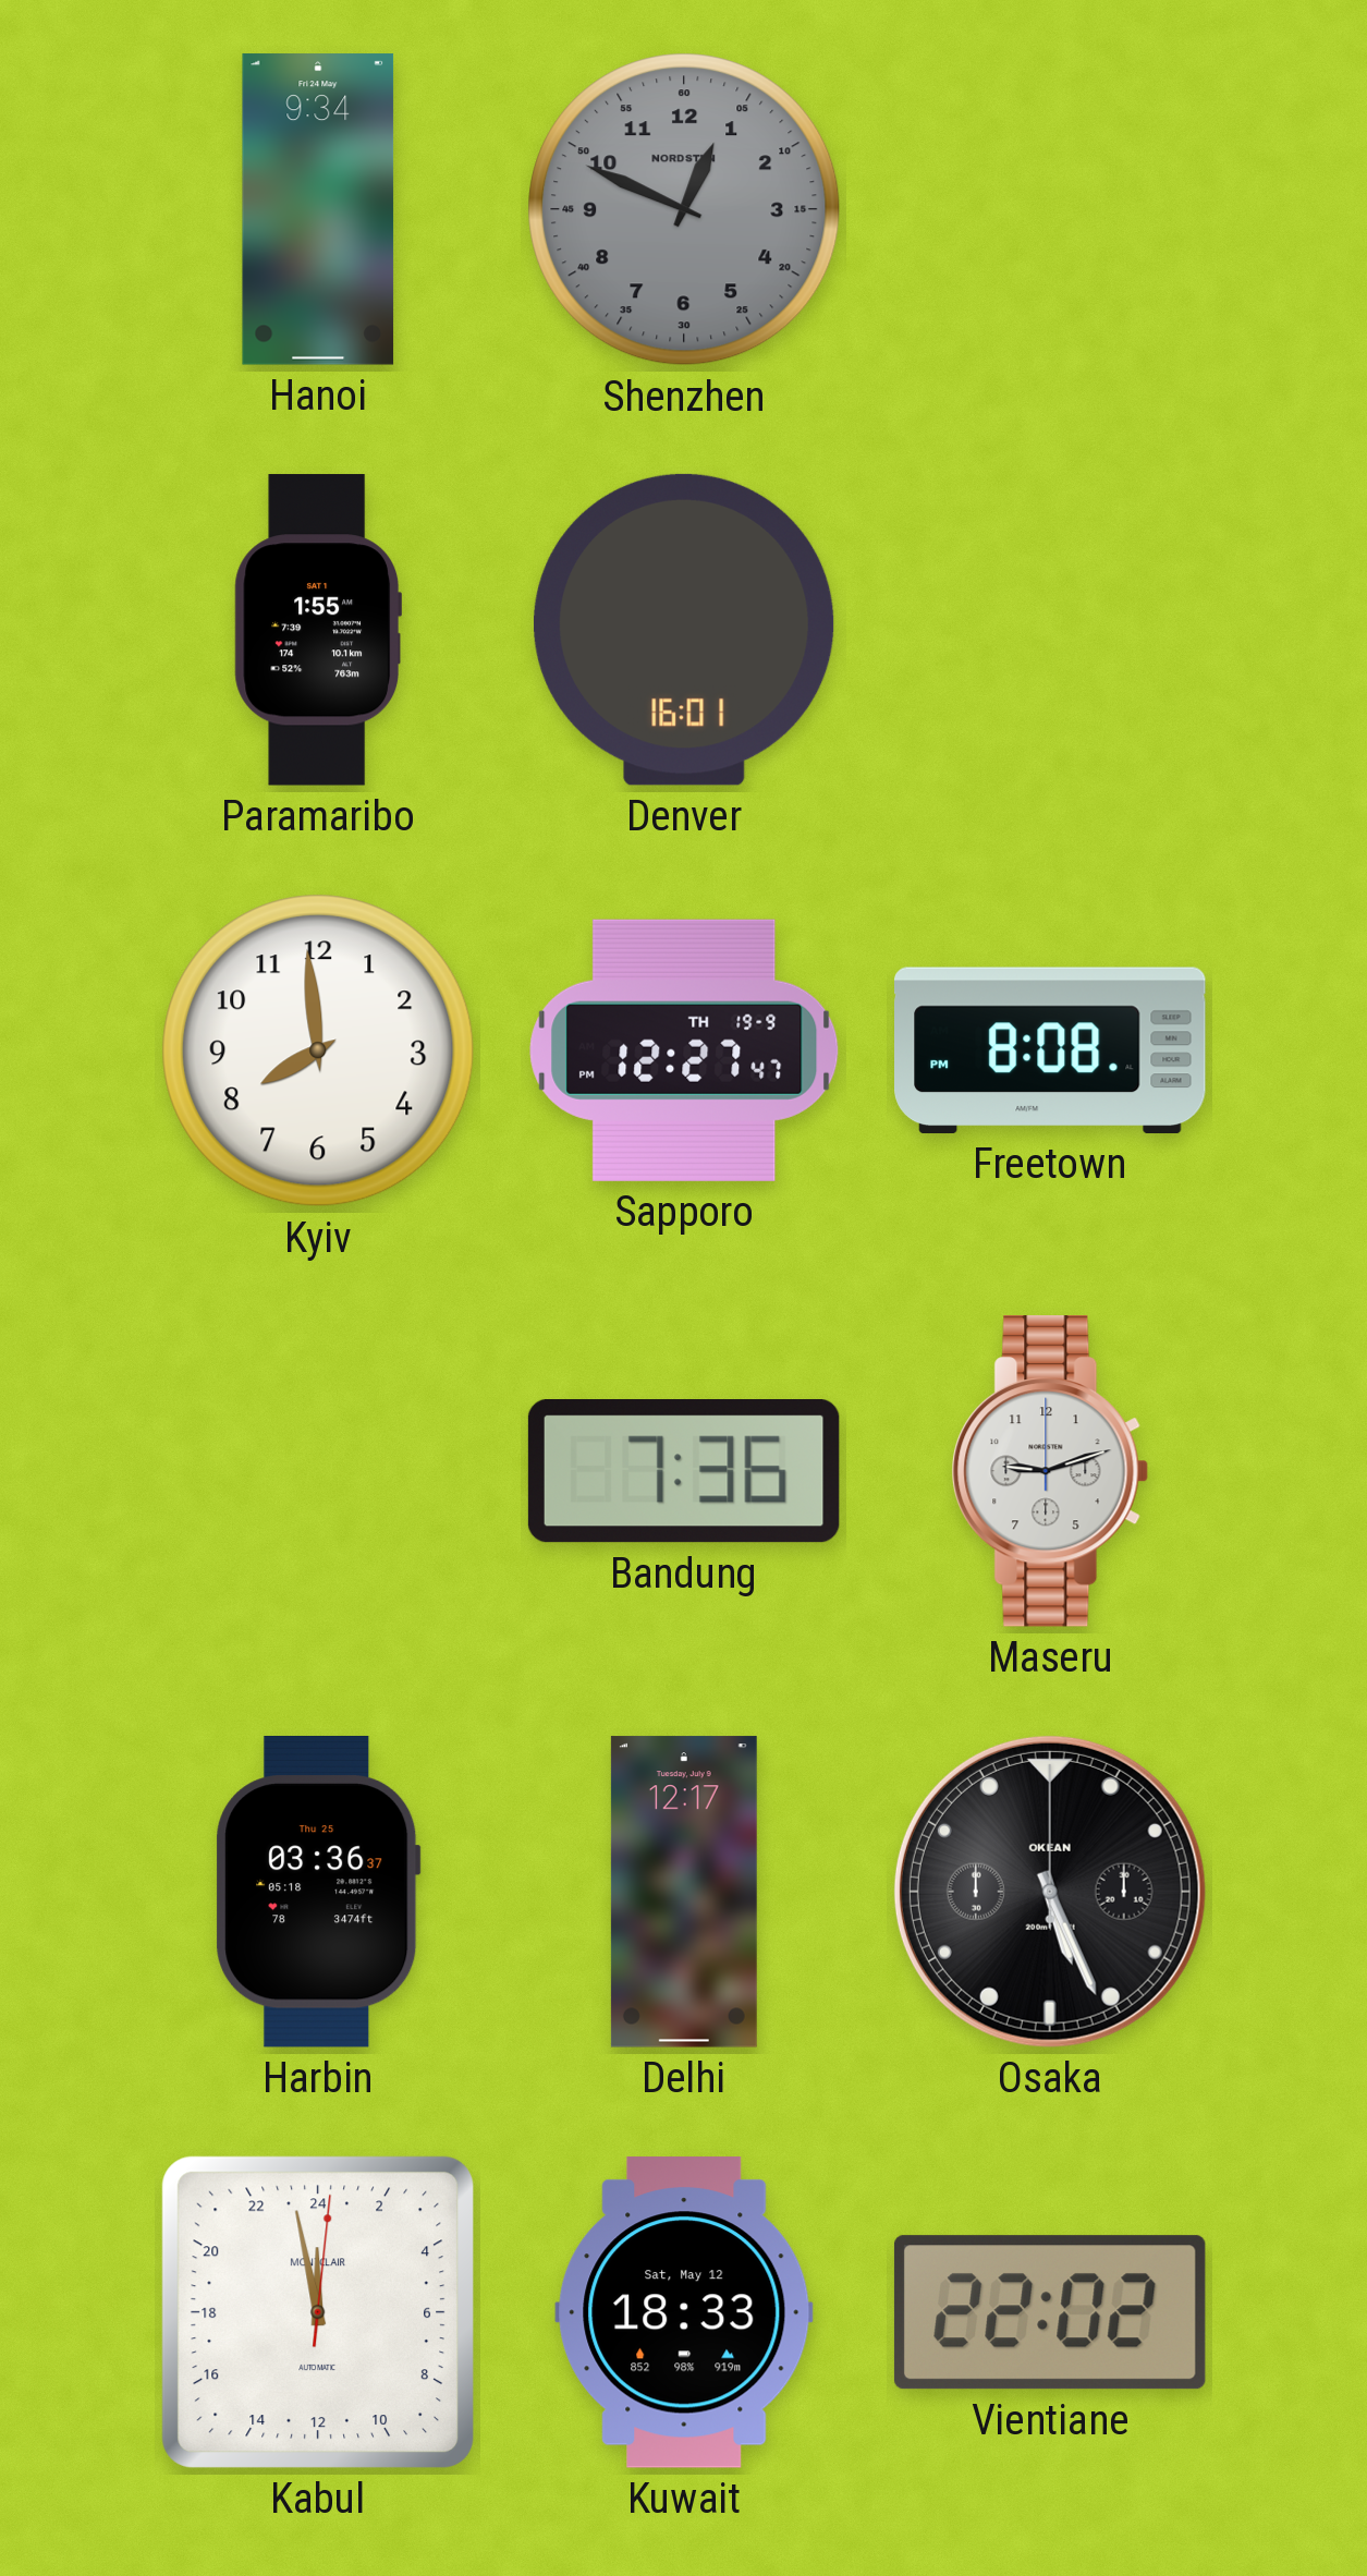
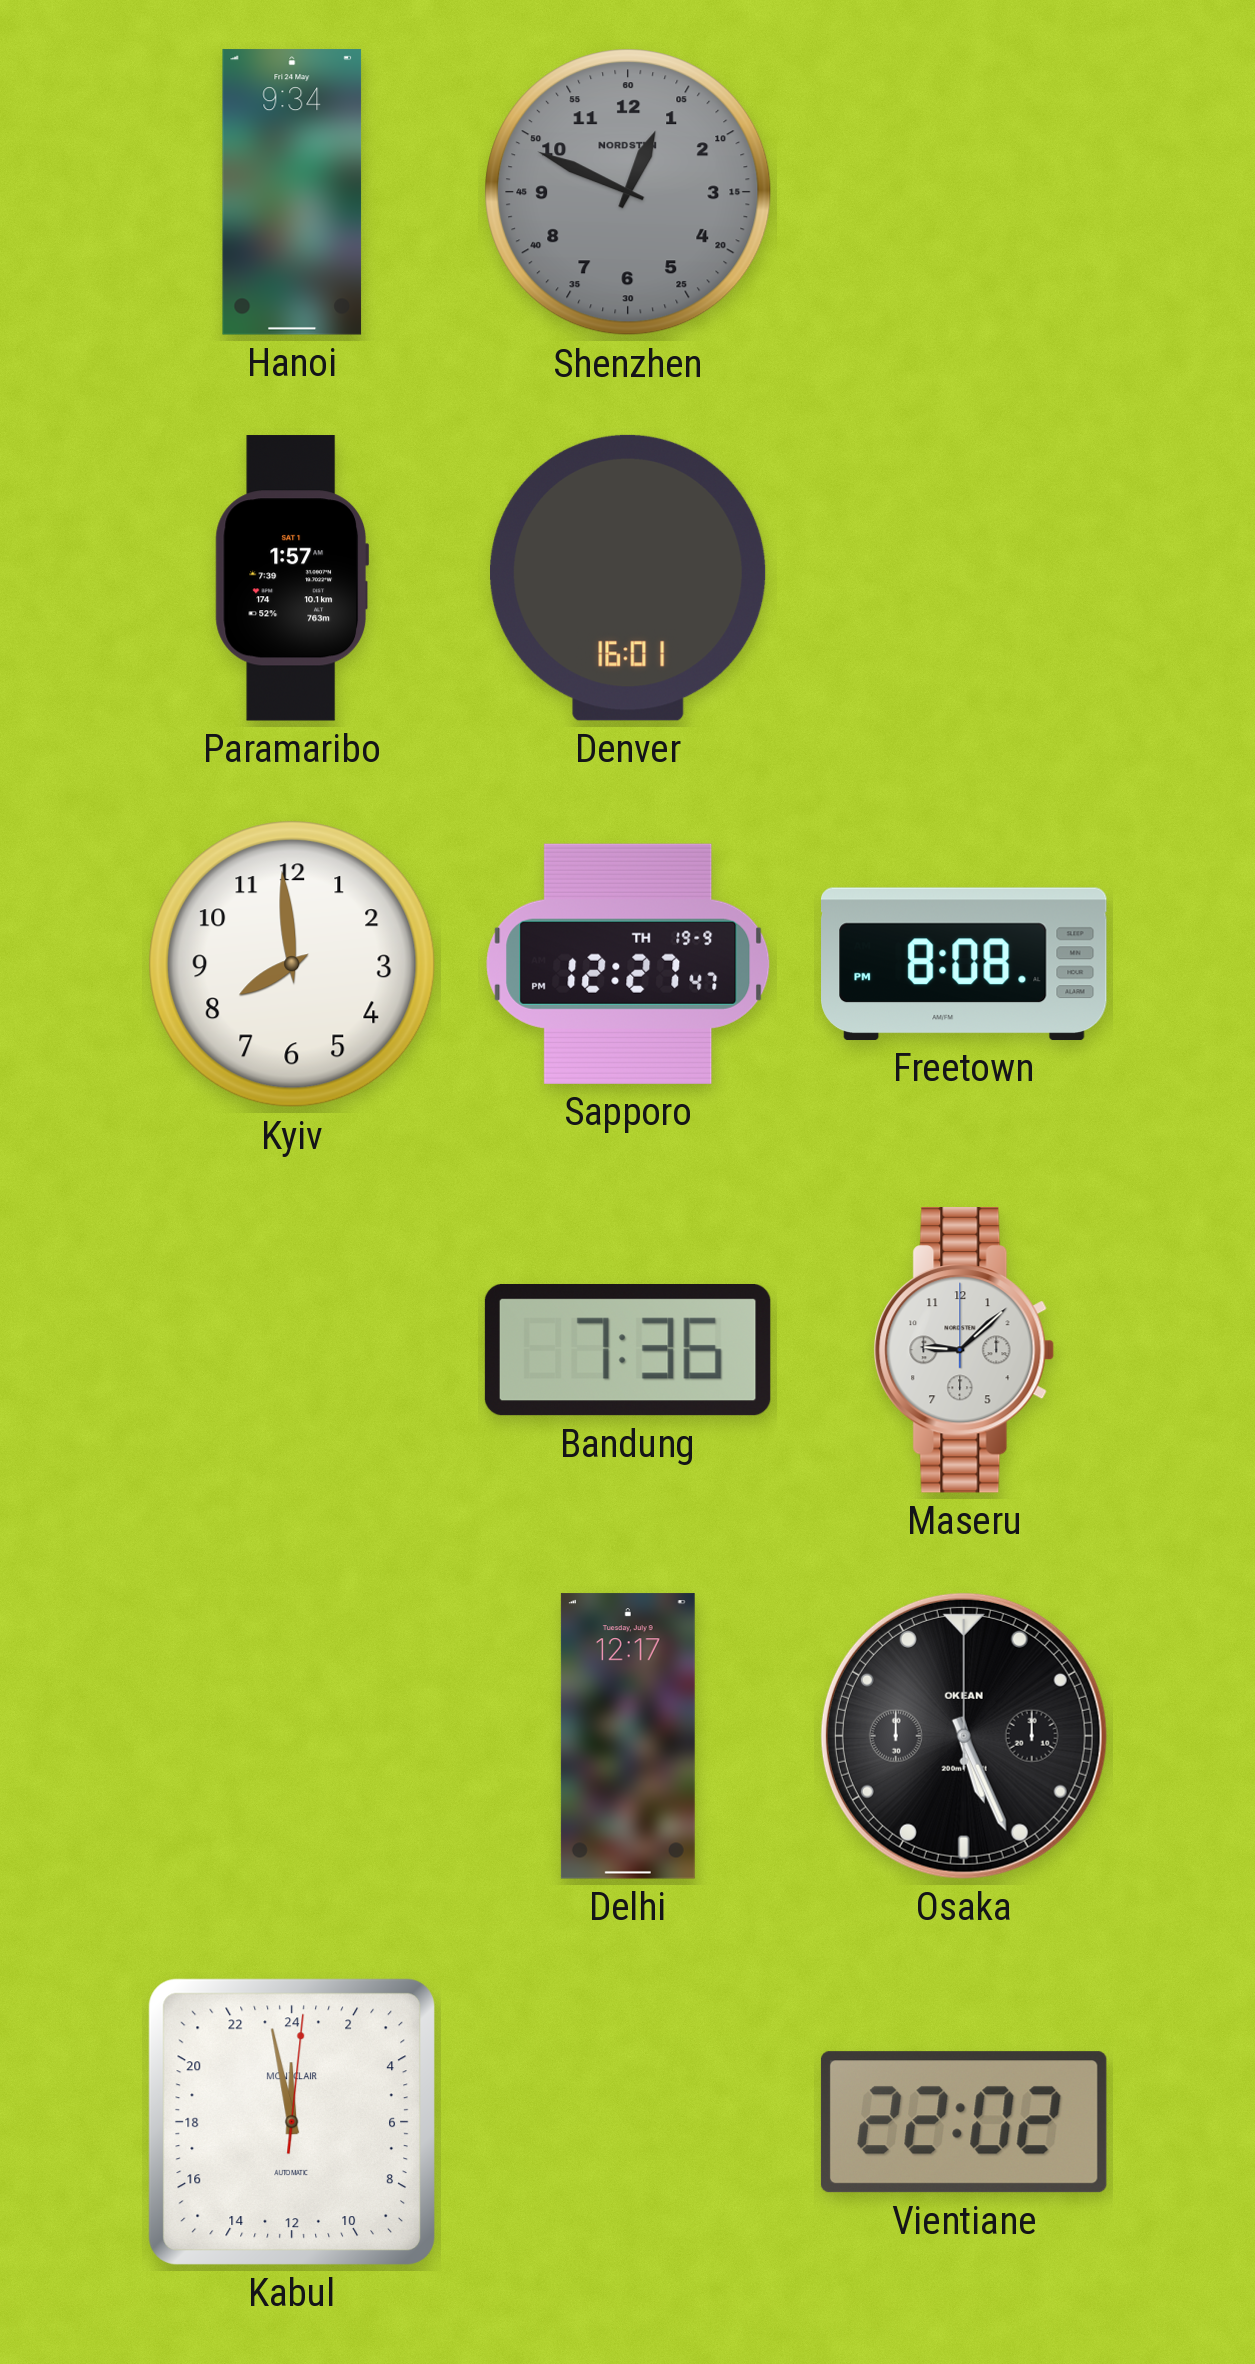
Paramaribo: 1:55 -> 1:57
Maseru: 9:12 -> 9:08
Harbin: 03:36 -> none
Kuwait: 18:33 -> none
